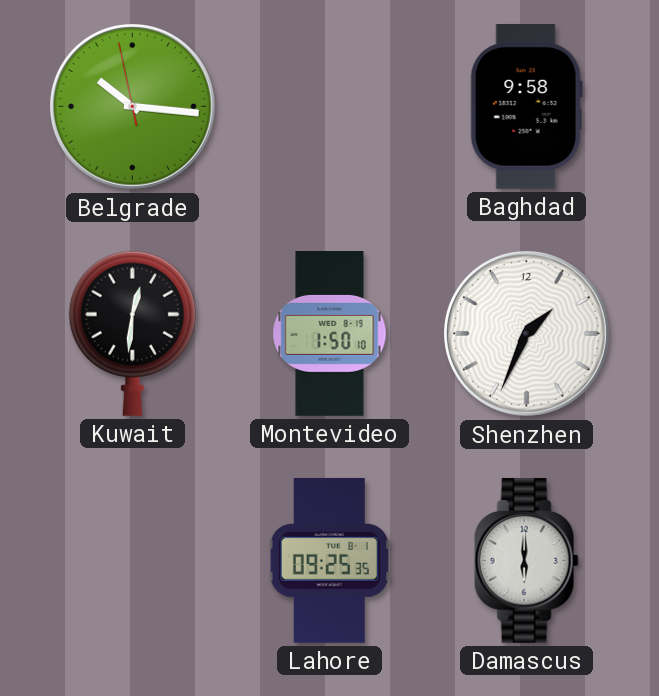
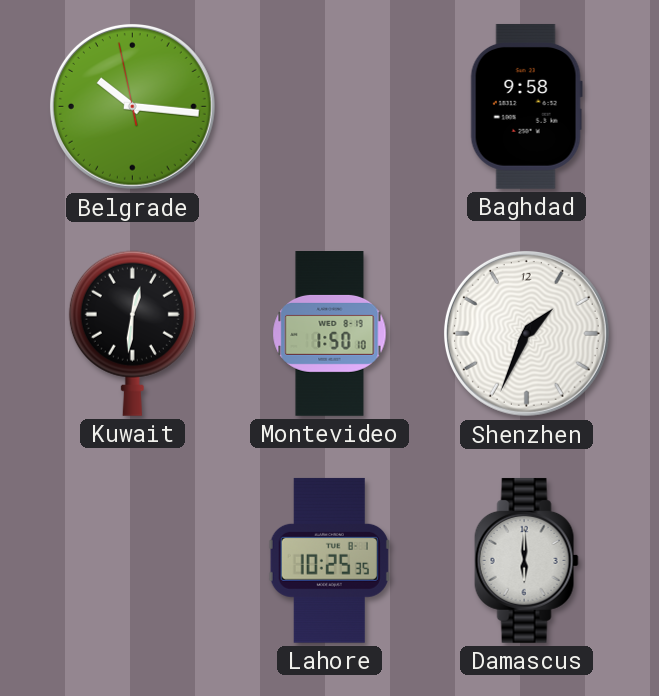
Lahore: 09:25 -> 10:25
